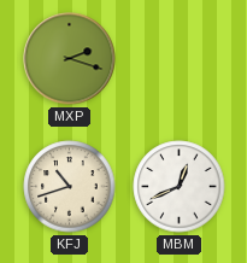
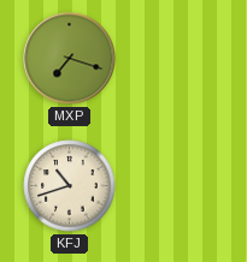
MXP: 2:18 -> 7:18
MBM: 12:41 -> none
